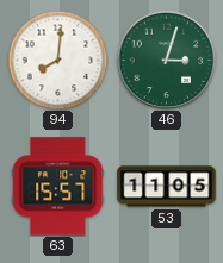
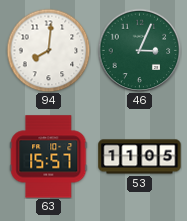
46: 3:03 -> 3:04
